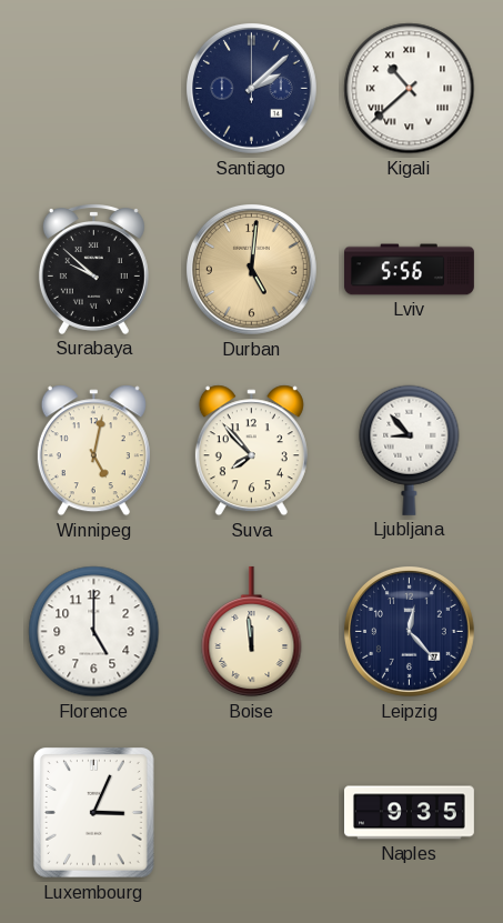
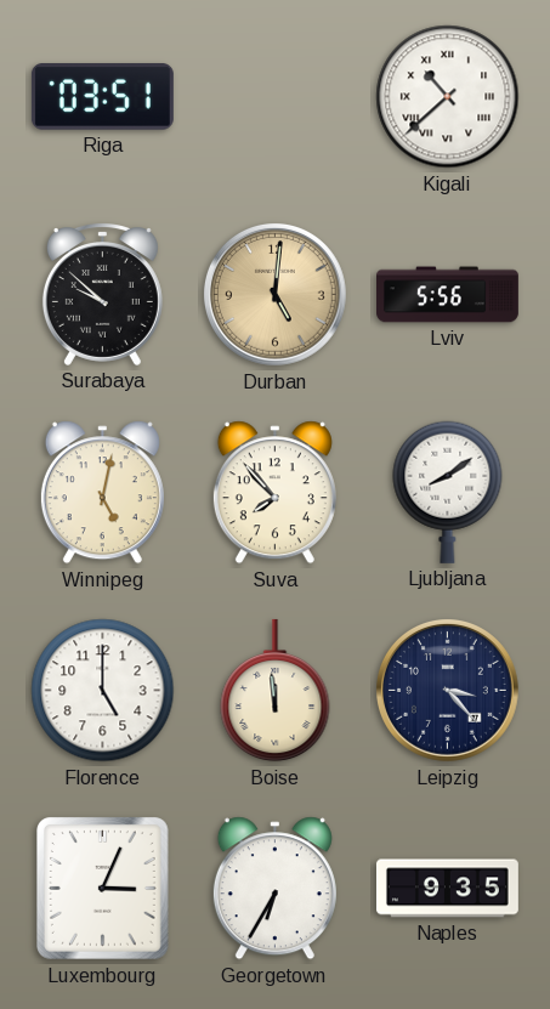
Riga: none -> 03:51
Santiago: 2:08 -> none
Ljubljana: 8:53 -> 8:09
Leipzig: 12:23 -> 3:23
Georgetown: none -> 6:35
